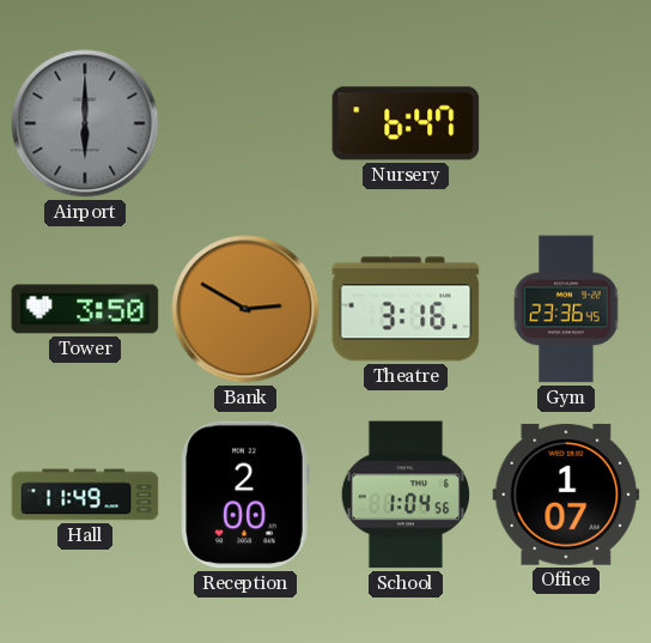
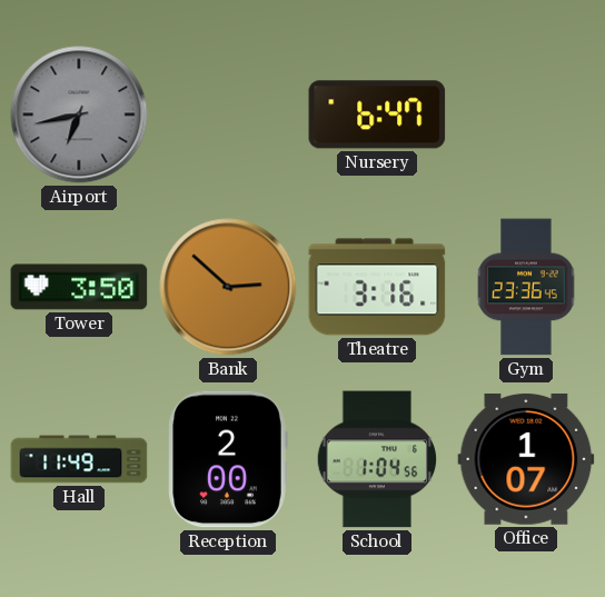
Airport: 6:00 -> 6:43
Bank: 2:50 -> 2:52
